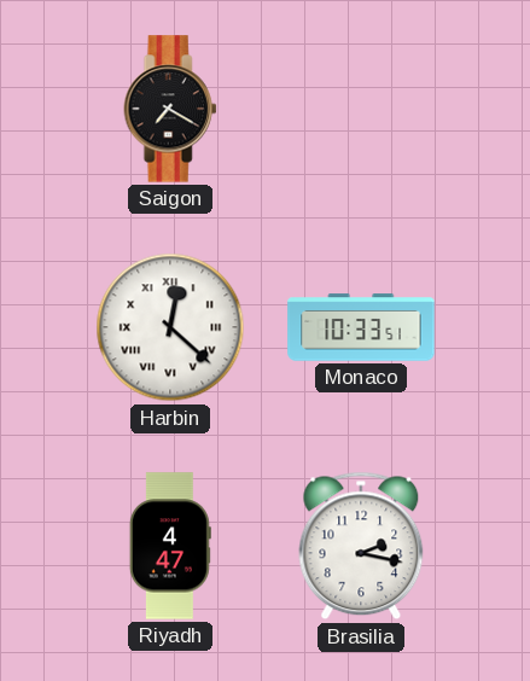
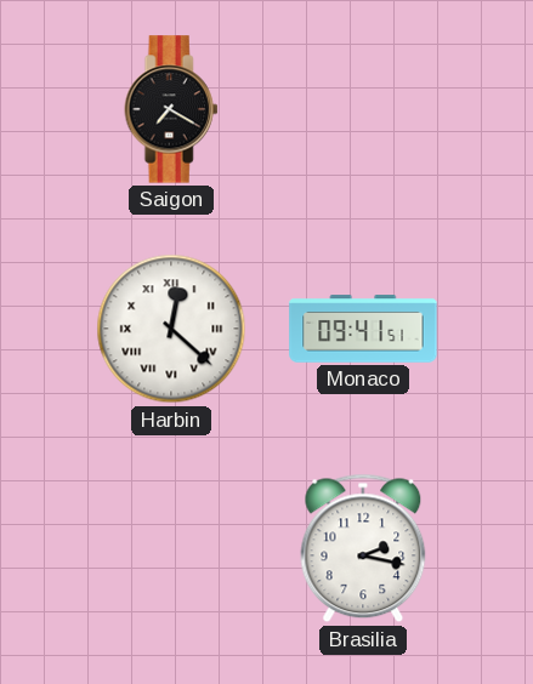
Monaco: 10:33 -> 09:41
Riyadh: 4:47 -> none
